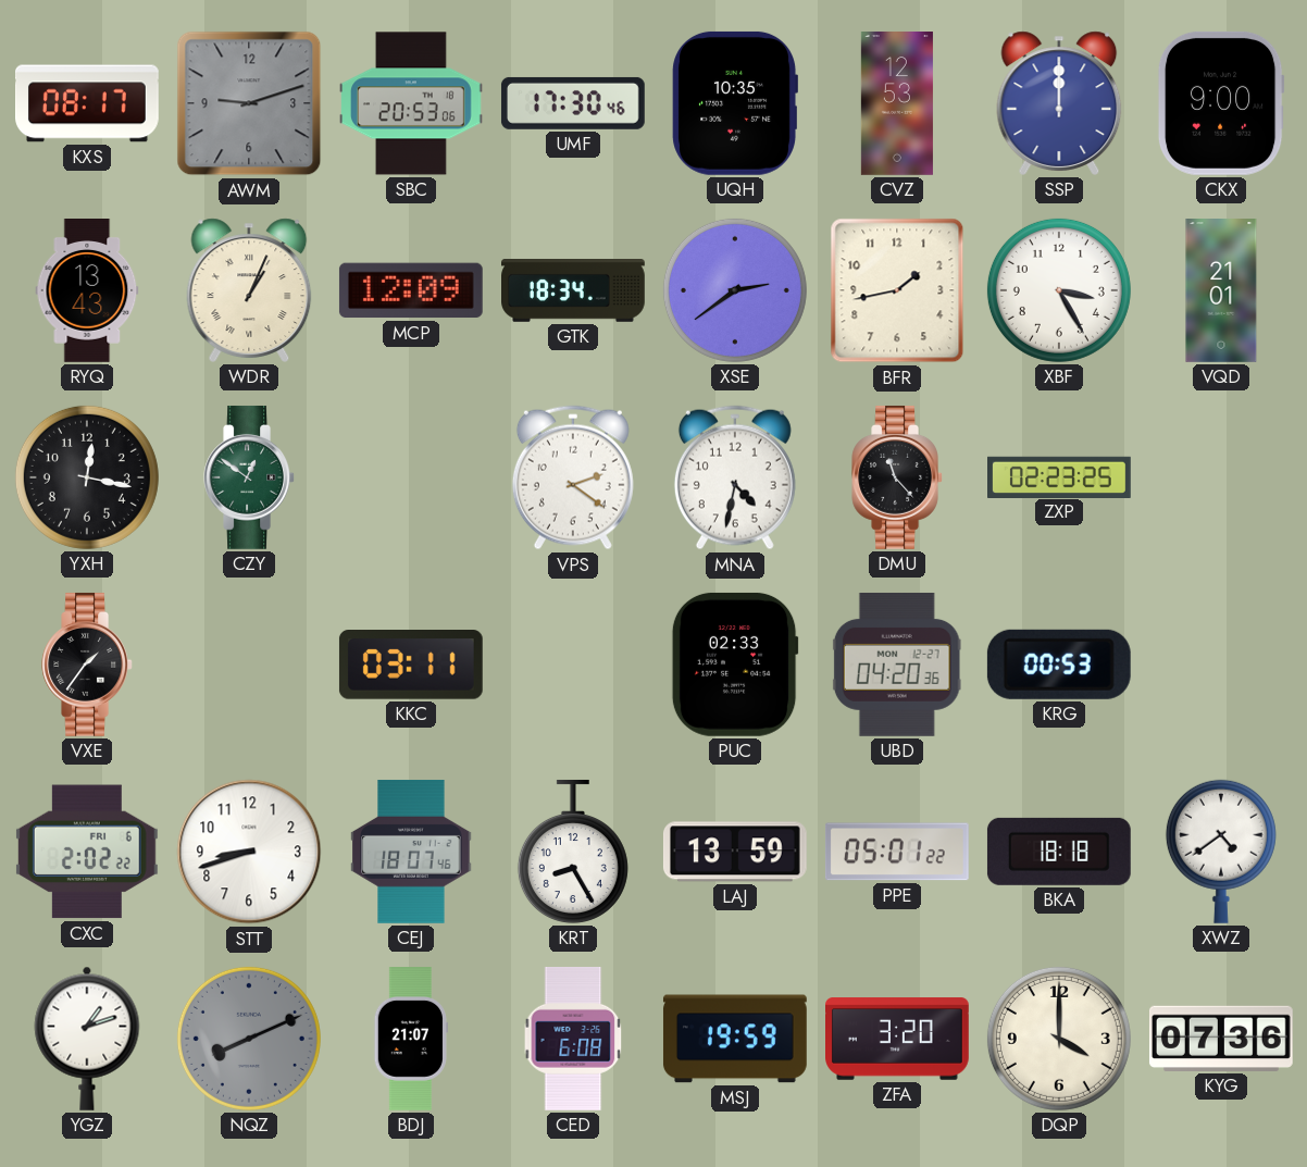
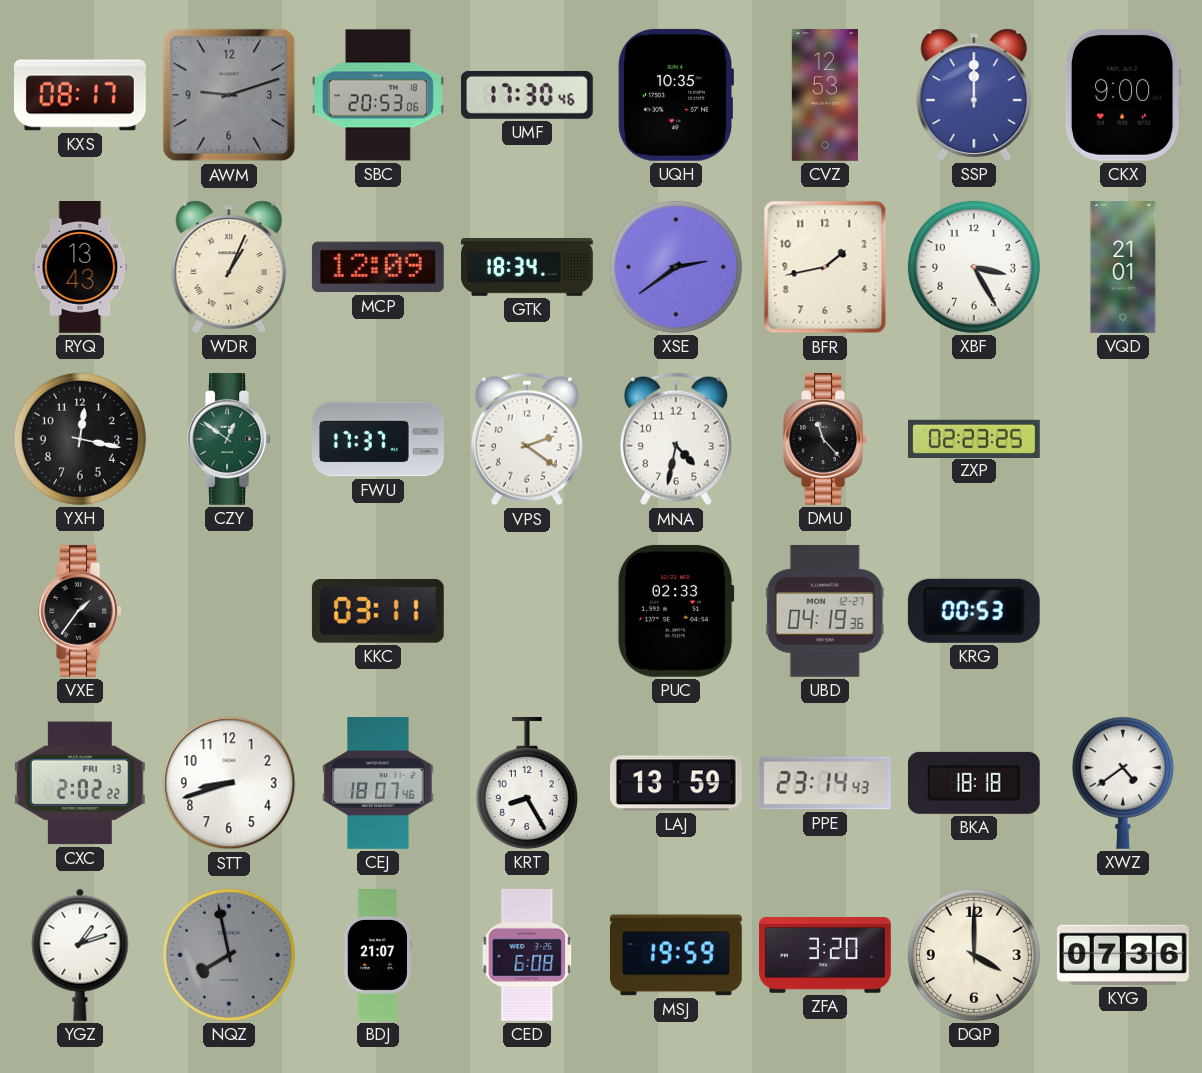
FWU: none -> 17:37
UBD: 04:20 -> 04:19
CXC date: FRI 6 -> FRI 13
PPE: 05:01 -> 23:14
NQZ: 8:11 -> 7:58
